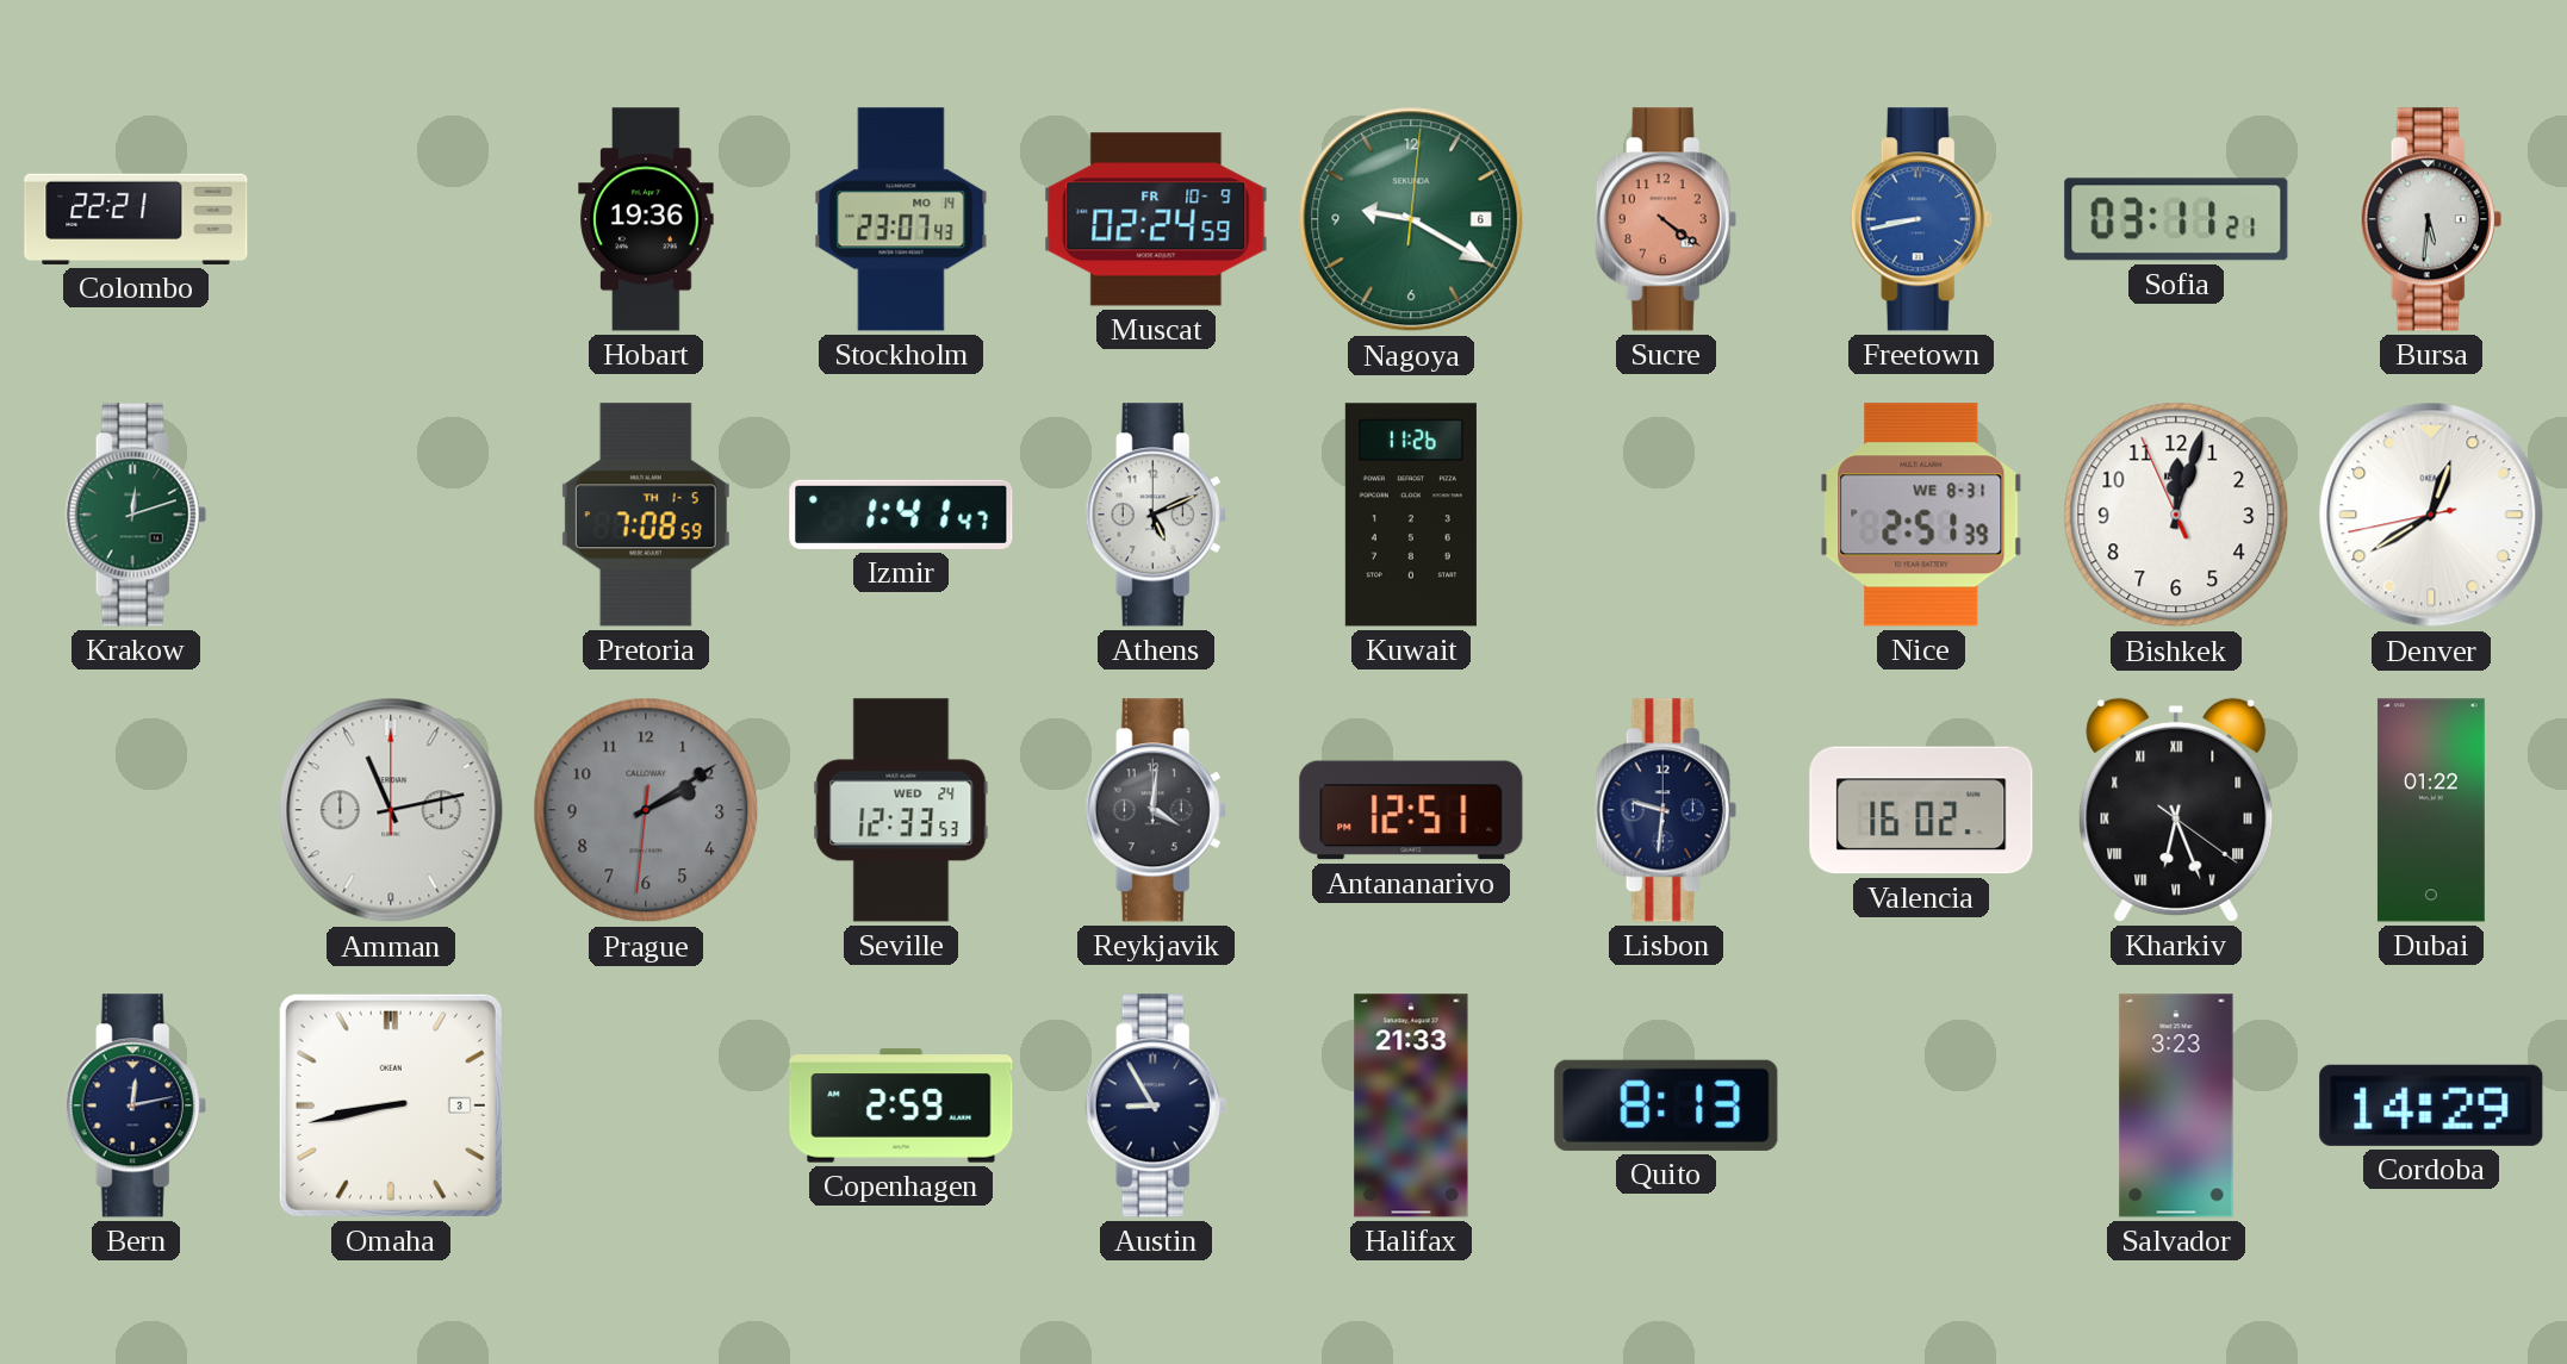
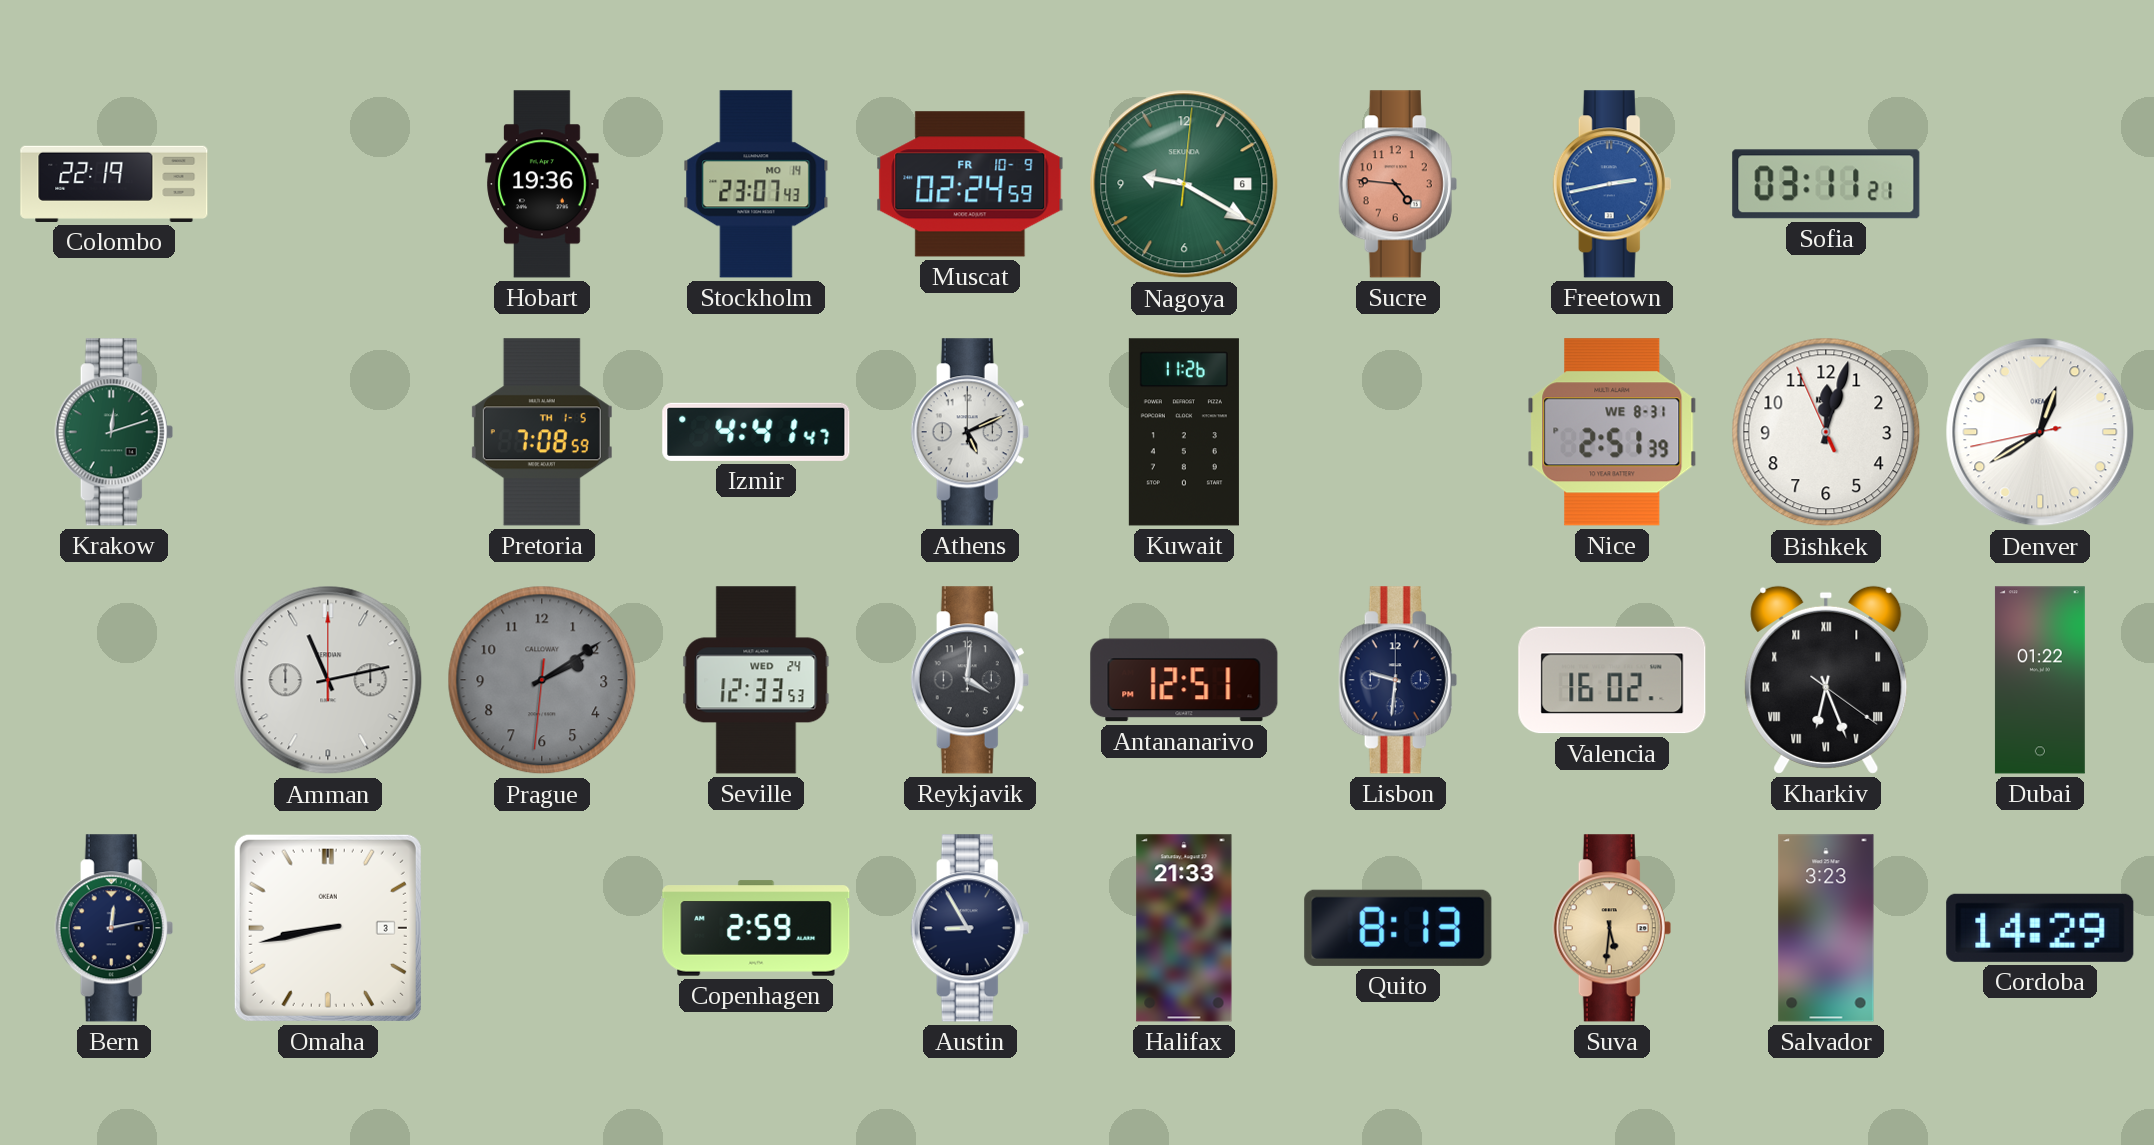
Colombo: 22:21 -> 22:19
Sucre: 4:21 -> 4:46
Freetown: 8:43 -> 2:43
Bursa: 5:31 -> none
Izmir: 1:41 -> 4:41
Suva: none -> 5:31
